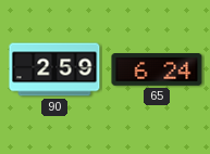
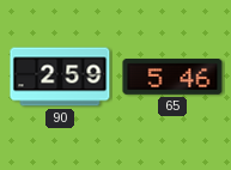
65: 6:24 -> 5:46
